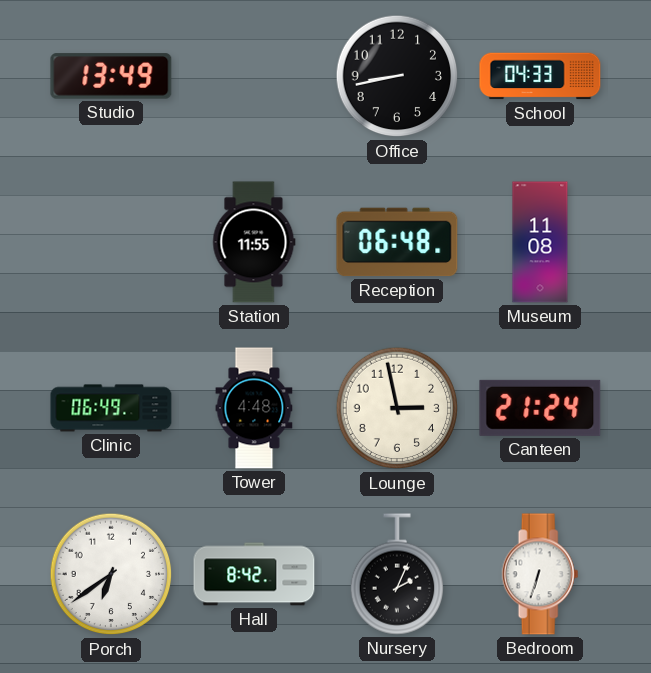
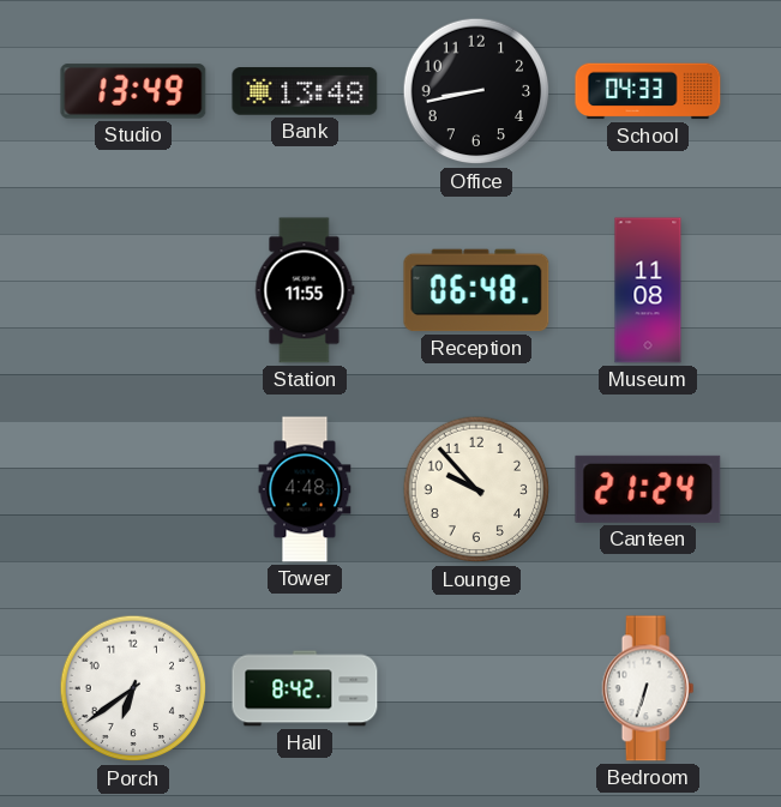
Bank: none -> 13:48
Clinic: 06:49 -> none
Lounge: 2:58 -> 9:53
Nursery: 2:04 -> none
